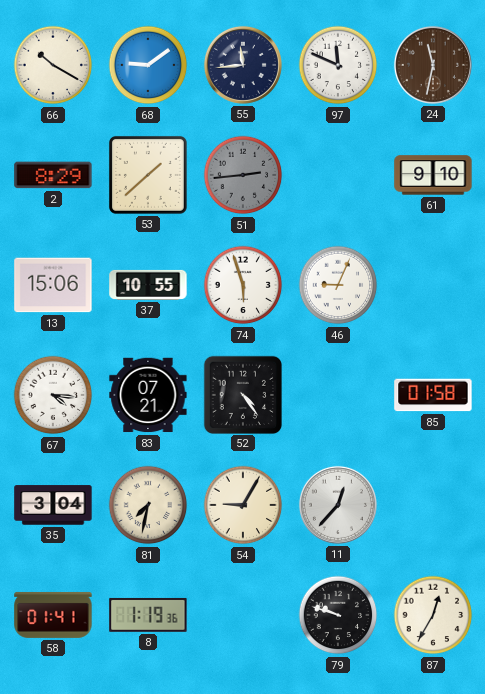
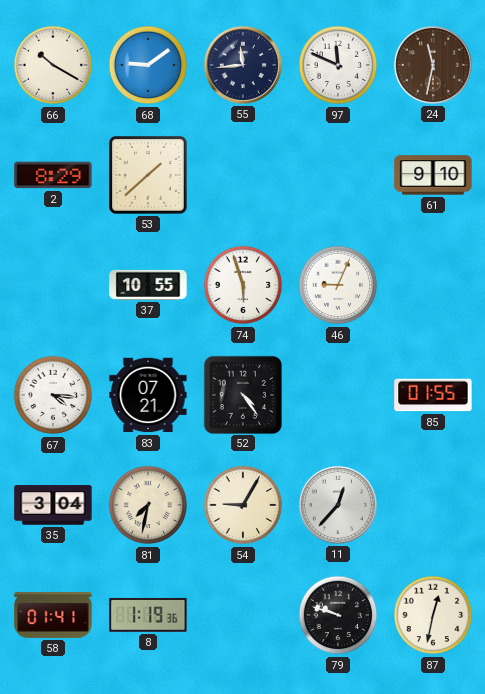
51: 2:44 -> none
13: 15:06 -> none
85: 01:58 -> 01:55
87: 12:35 -> 12:32
